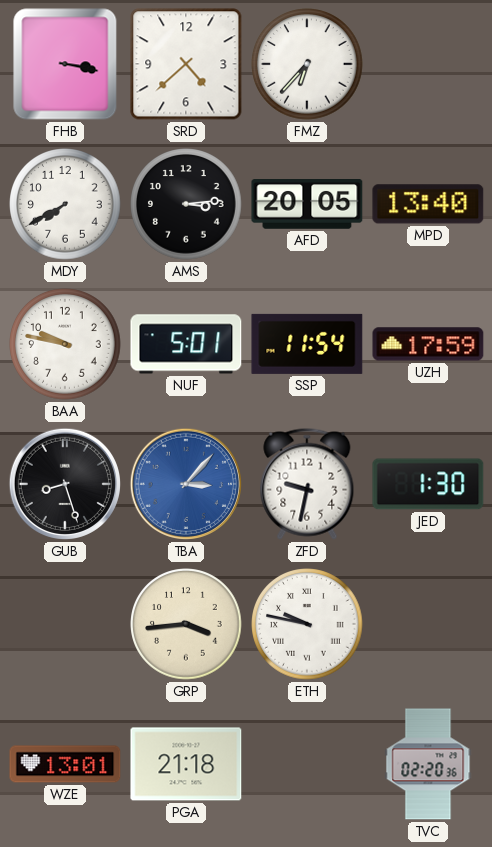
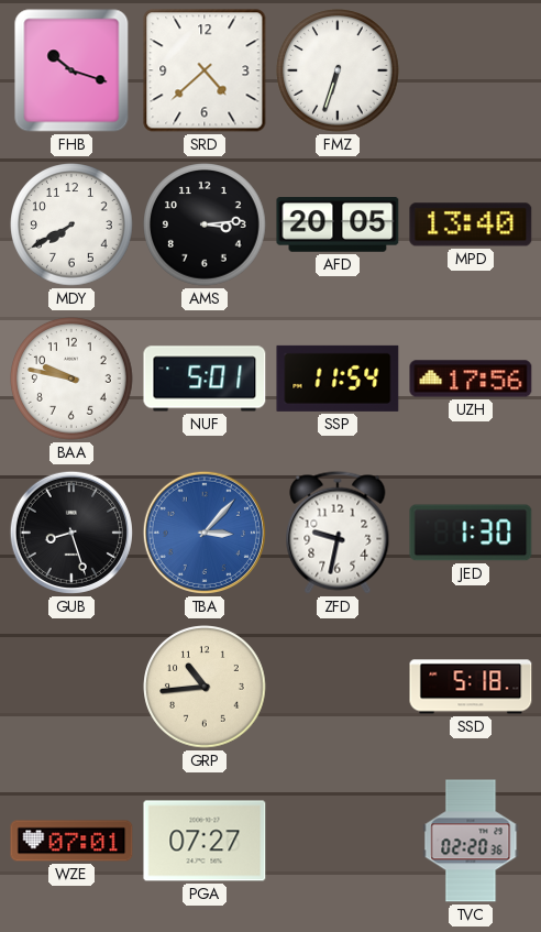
FHB: 3:17 -> 10:18
FMZ: 6:37 -> 6:33
UZH: 17:59 -> 17:56
GRP: 3:44 -> 10:44
ETH: 9:47 -> none
SSD: none -> 5:18
WZE: 13:01 -> 07:01
PGA: 21:18 -> 07:27
